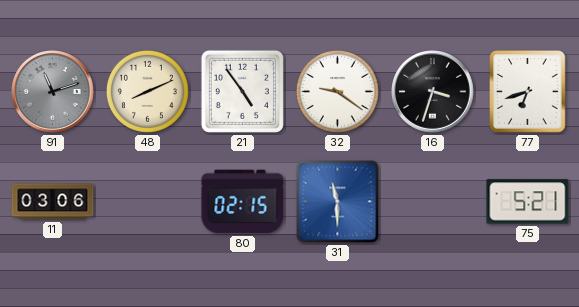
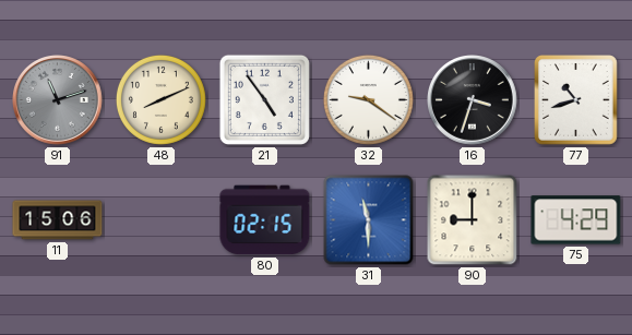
77: 6:42 -> 10:42
11: 03:06 -> 15:06
90: none -> 9:00
75: 5:21 -> 4:29
